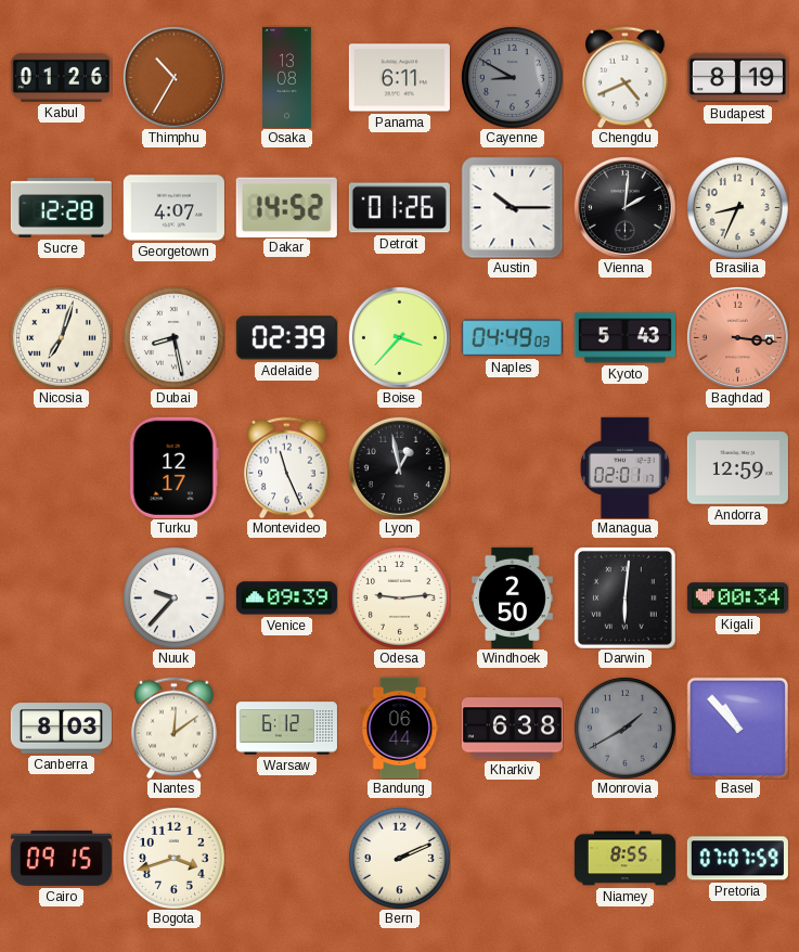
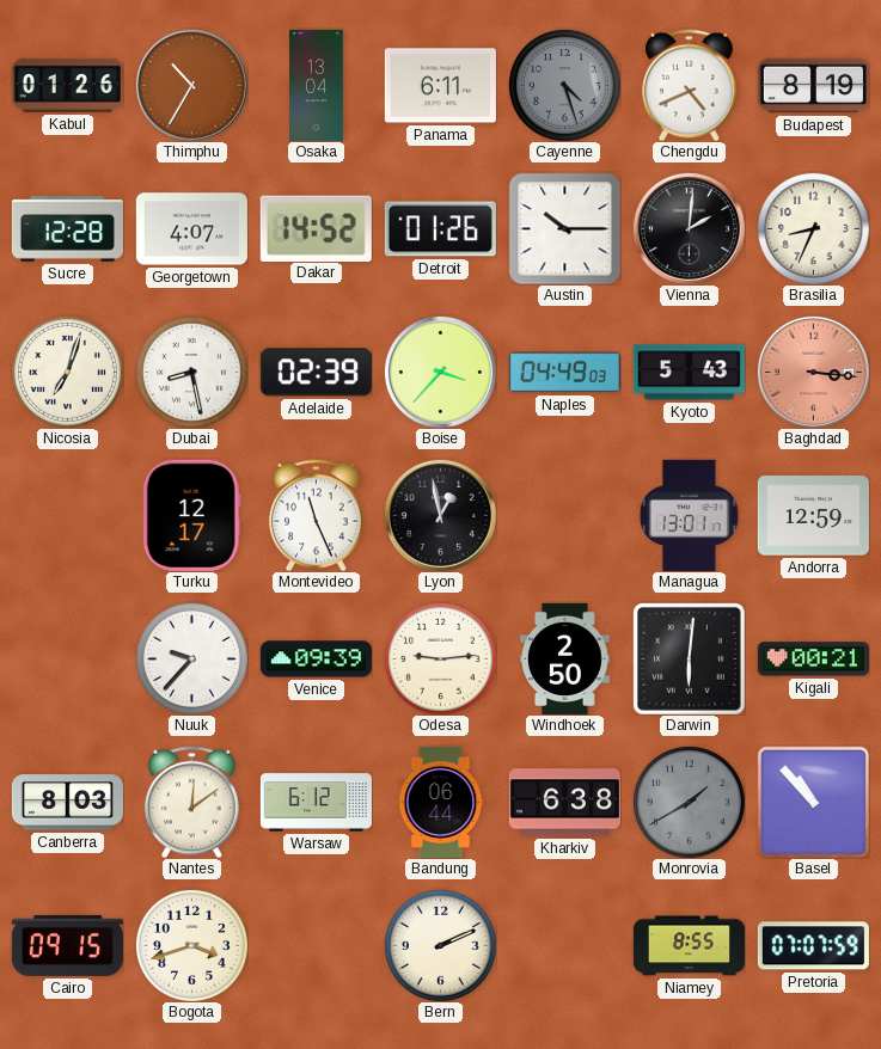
Osaka: 13:08 -> 13:04
Cayenne: 8:50 -> 4:27
Managua: 02:01 -> 13:01
Kigali: 00:34 -> 00:21
